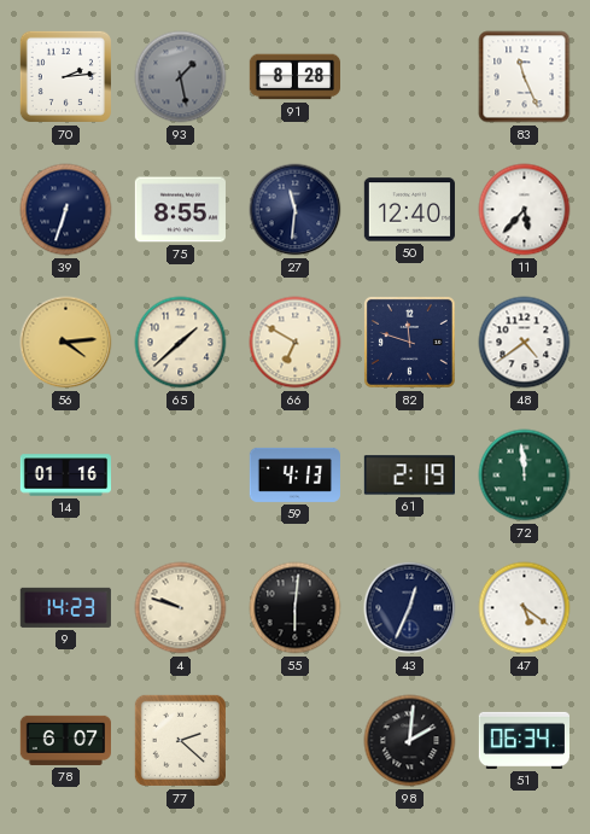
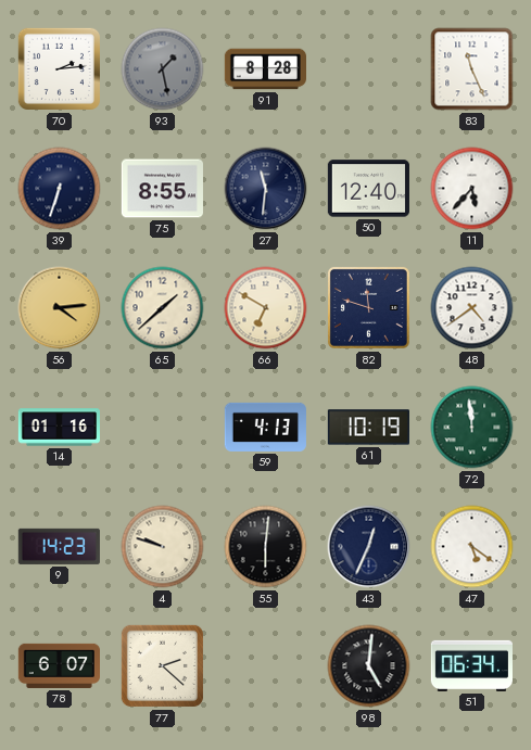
61: 2:19 -> 10:19
98: 2:01 -> 5:01
